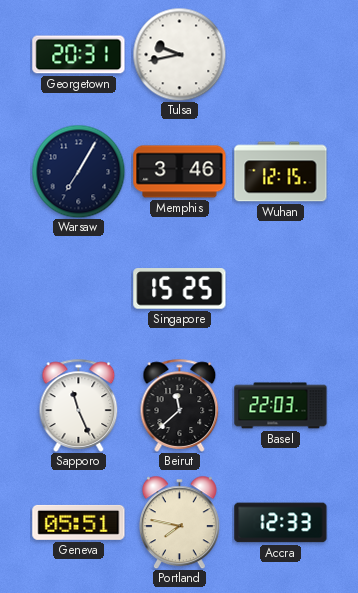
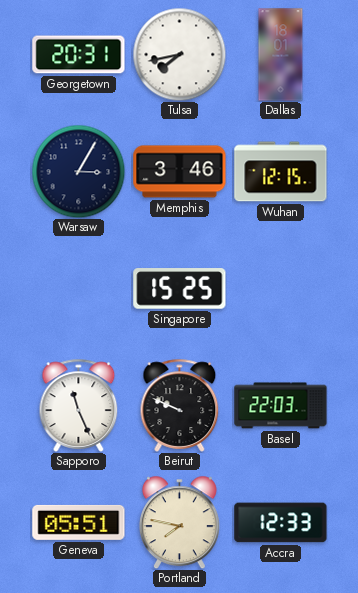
Tulsa: 9:43 -> 7:43
Dallas: none -> 18:01
Warsaw: 7:05 -> 3:05
Beirut: 11:38 -> 9:49
